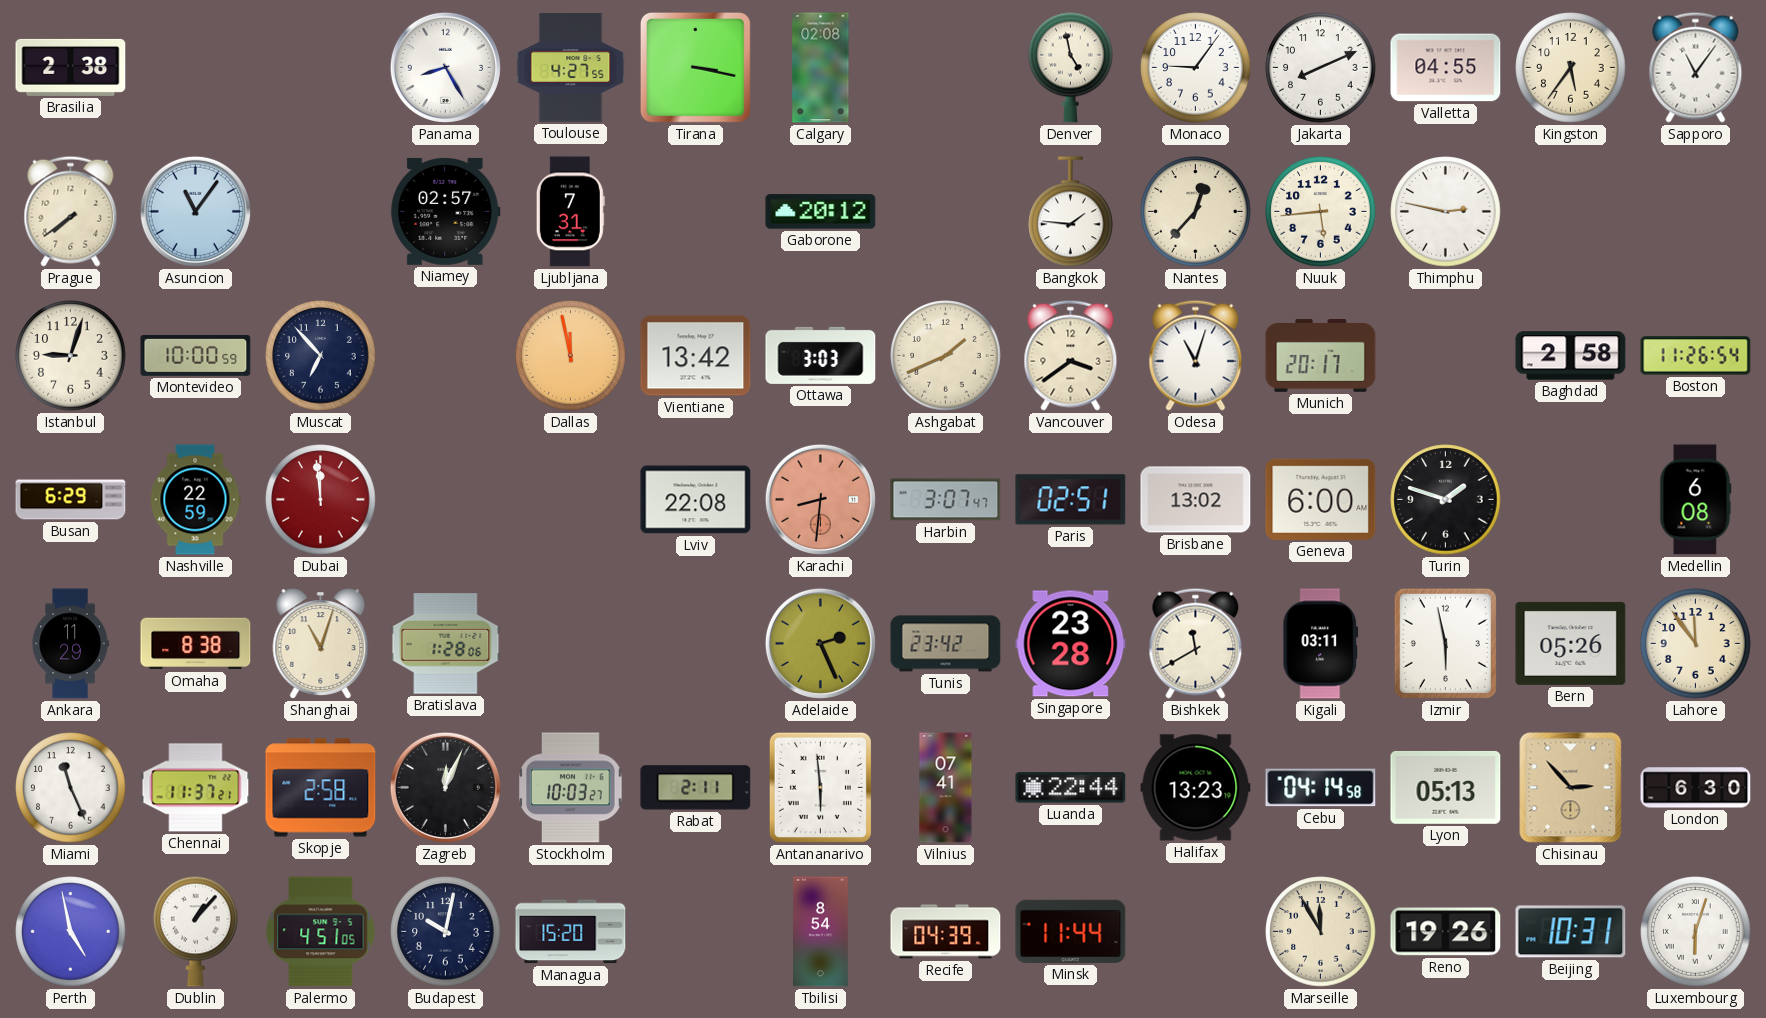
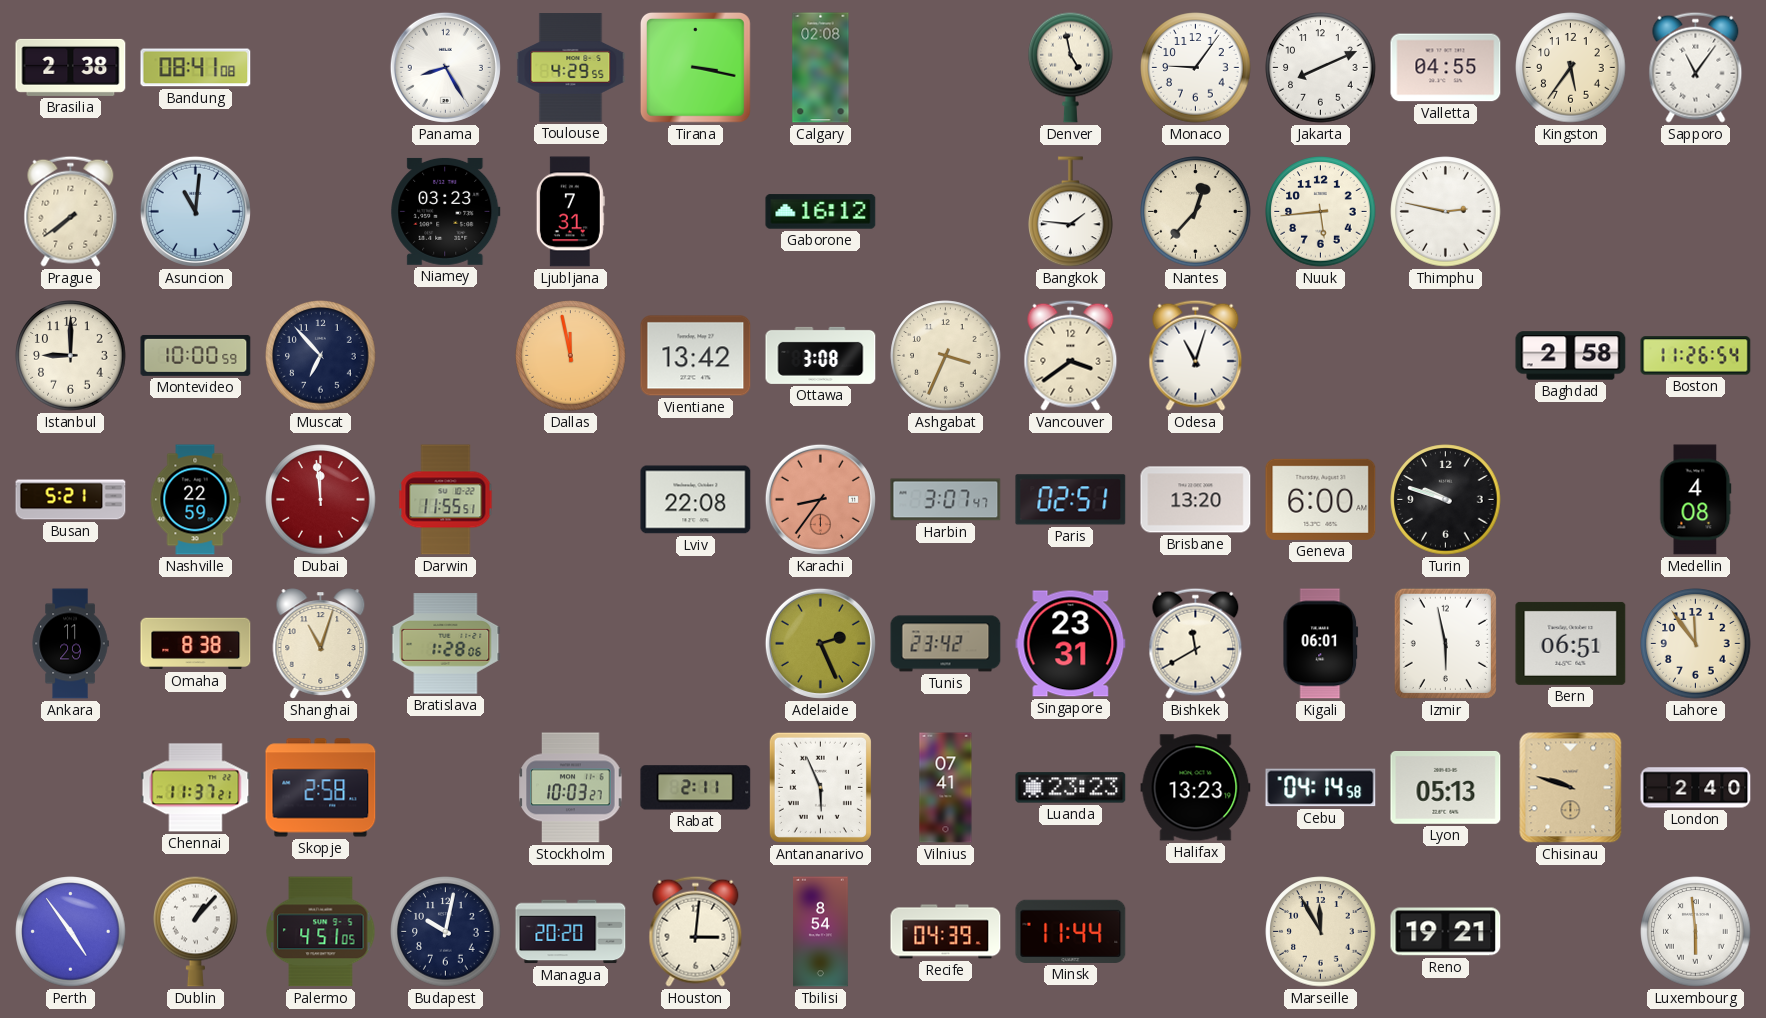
Bandung: none -> 08:41
Toulouse: 4:27 -> 4:29
Asuncion: 11:06 -> 11:01
Niamey: 02:57 -> 03:23
Gaborone: 20:12 -> 16:12
Istanbul: 9:03 -> 9:00
Ottawa: 3:03 -> 3:08
Ashgabat: 1:41 -> 3:34
Munich: 20:17 -> none
Busan: 6:29 -> 5:21
Darwin: none -> 11:55
Karachi: 8:31 -> 8:36
Brisbane: 13:02 -> 13:20
Turin: 1:48 -> 9:48
Medellin: 6:08 -> 4:08
Singapore: 23:28 -> 23:31
Kigali: 03:11 -> 06:01
Bern: 05:26 -> 06:51
Miami: 11:26 -> none
Zagreb: 12:04 -> none
Antananarivo: 5:59 -> 5:56
Luanda: 22:44 -> 23:23
Chisinau: 2:53 -> 9:48
London: 6:30 -> 2:40
Perth: 4:58 -> 4:54
Managua: 15:20 -> 20:20
Houston: none -> 3:01
Reno: 19:26 -> 19:21
Beijing: 10:31 -> none
Luxembourg: 6:03 -> 5:59
